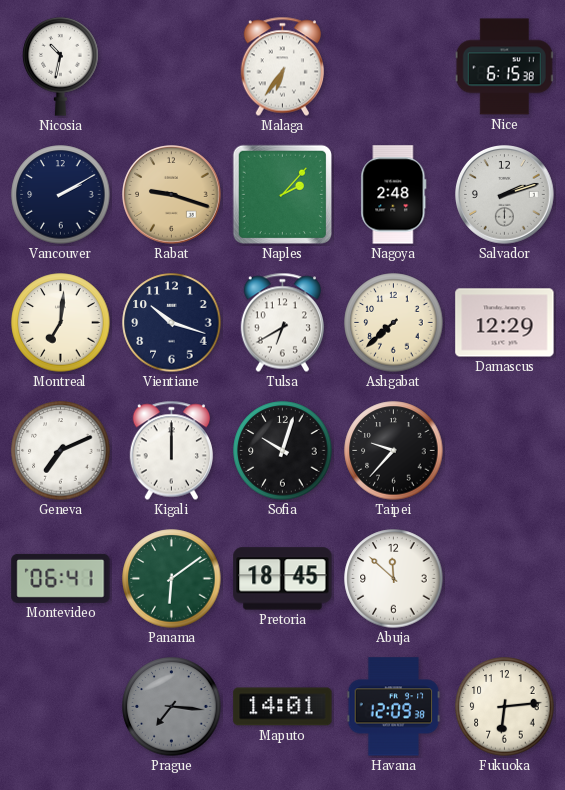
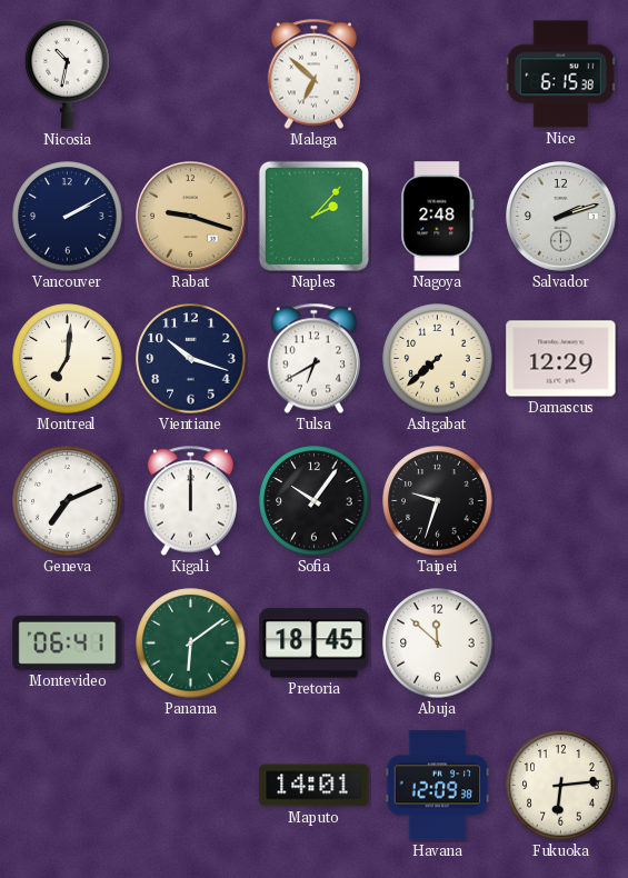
Malaga: 6:36 -> 6:52
Sofia: 10:03 -> 10:06
Taipei: 9:37 -> 9:33
Prague: 7:16 -> none
